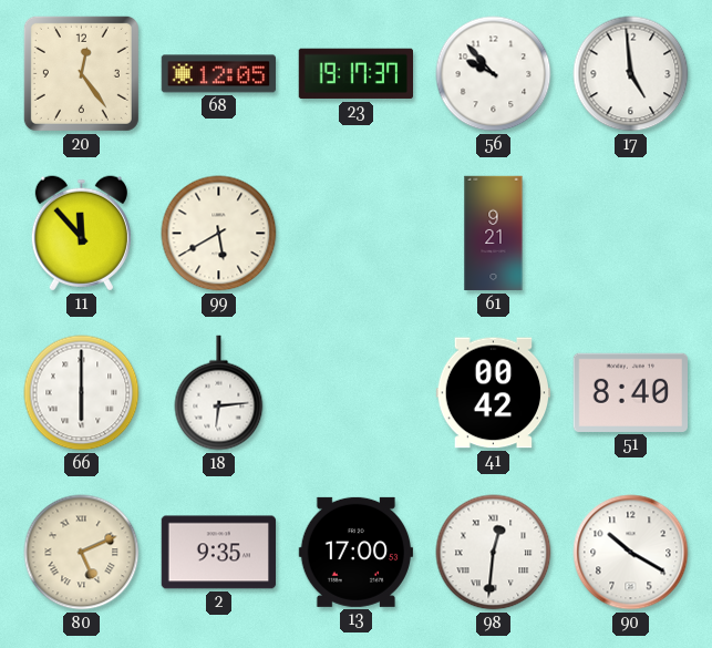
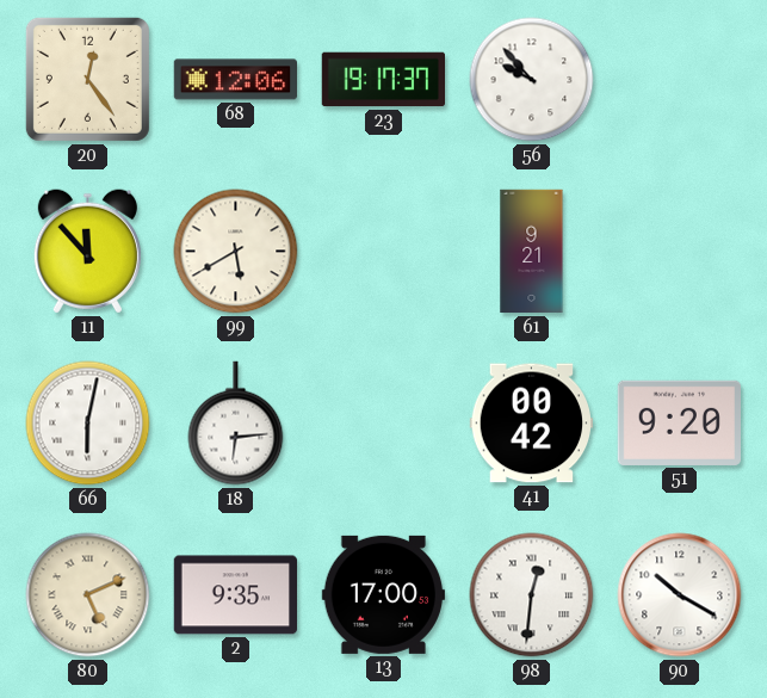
68: 12:05 -> 12:06
17: 4:59 -> none
66: 6:00 -> 6:02
51: 8:40 -> 9:20
